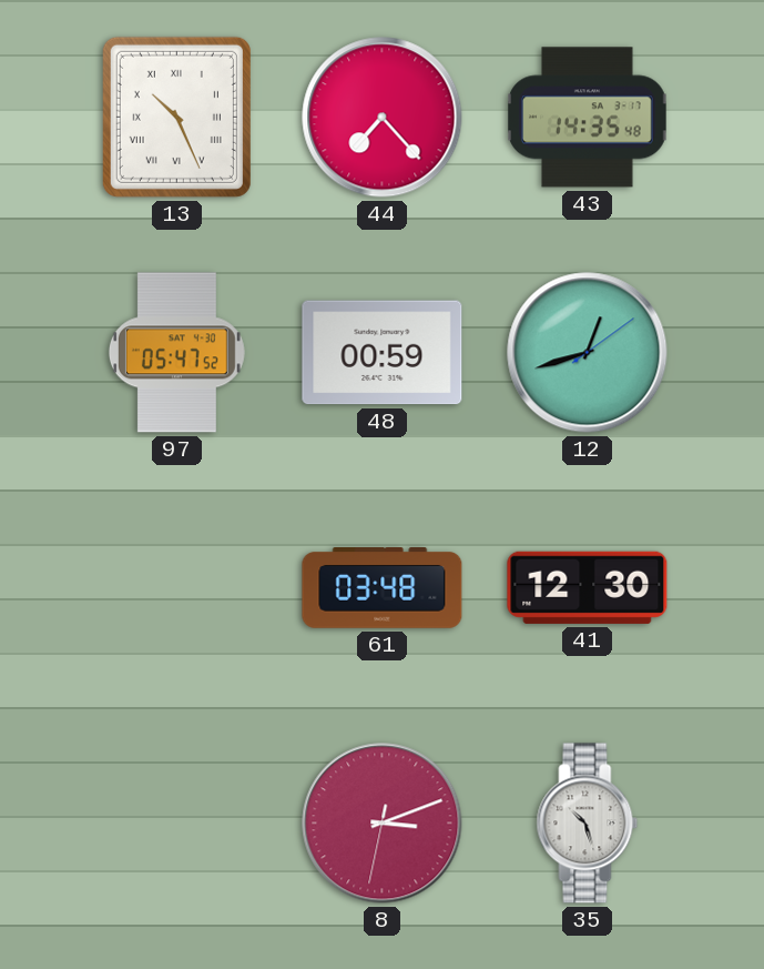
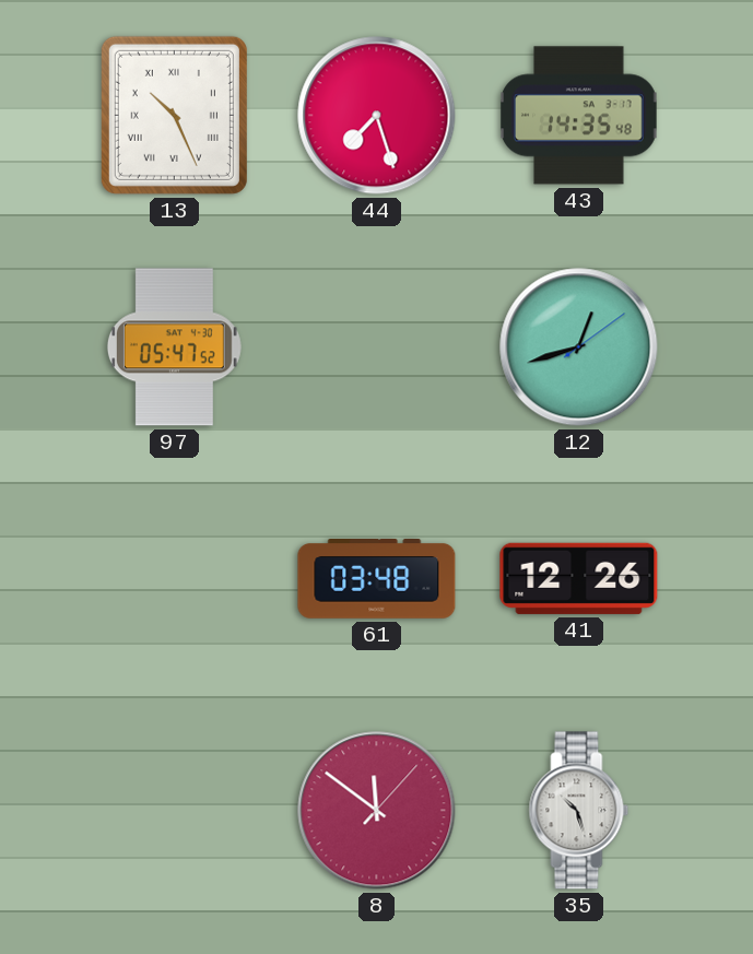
44: 7:23 -> 7:27
48: 00:59 -> none
41: 12:30 -> 12:26
8: 3:11 -> 11:51
